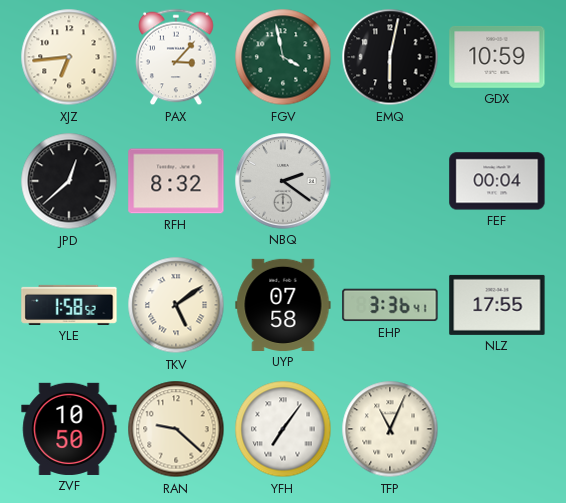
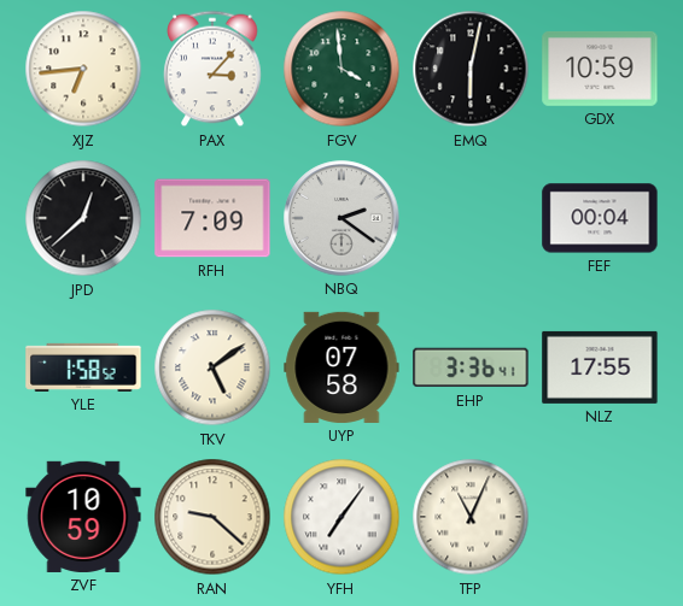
FGV: 3:58 -> 3:59
RFH: 8:32 -> 7:09
ZVF: 10:50 -> 10:59
